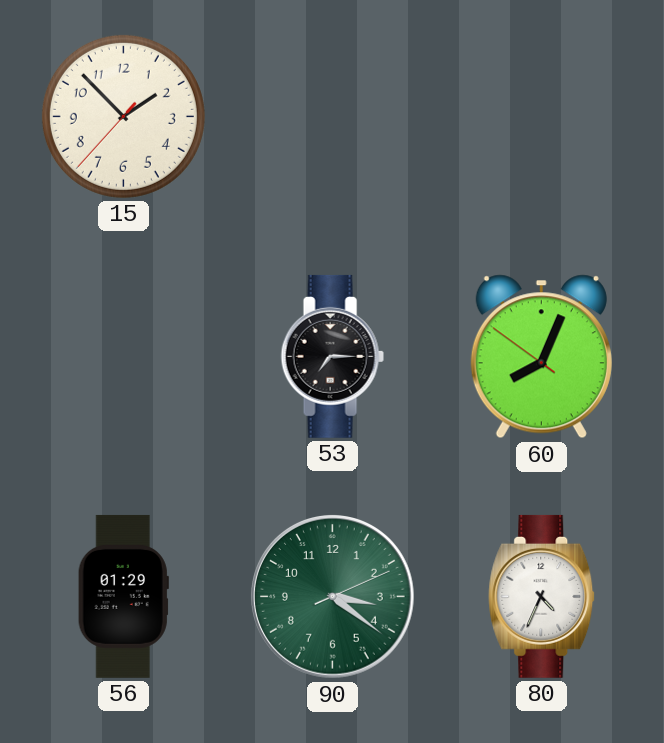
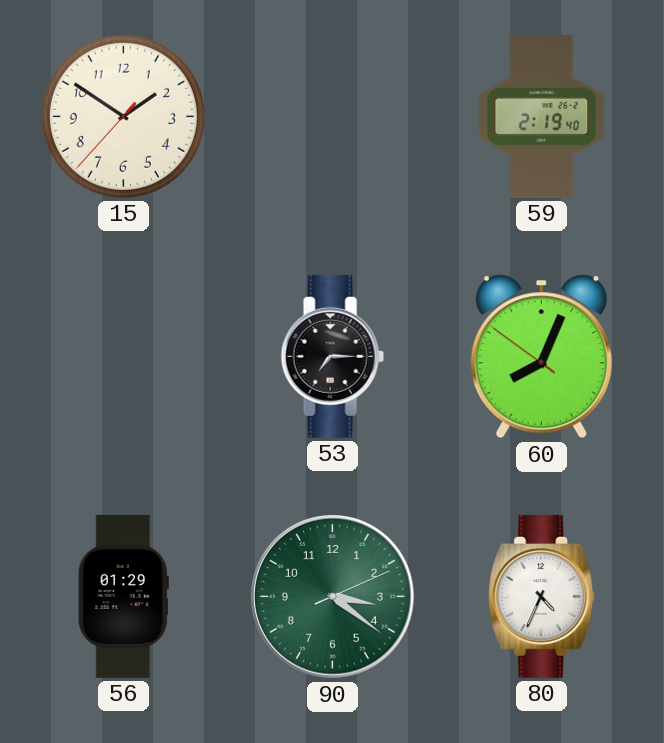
15: 1:52 -> 1:50
59: none -> 2:19
